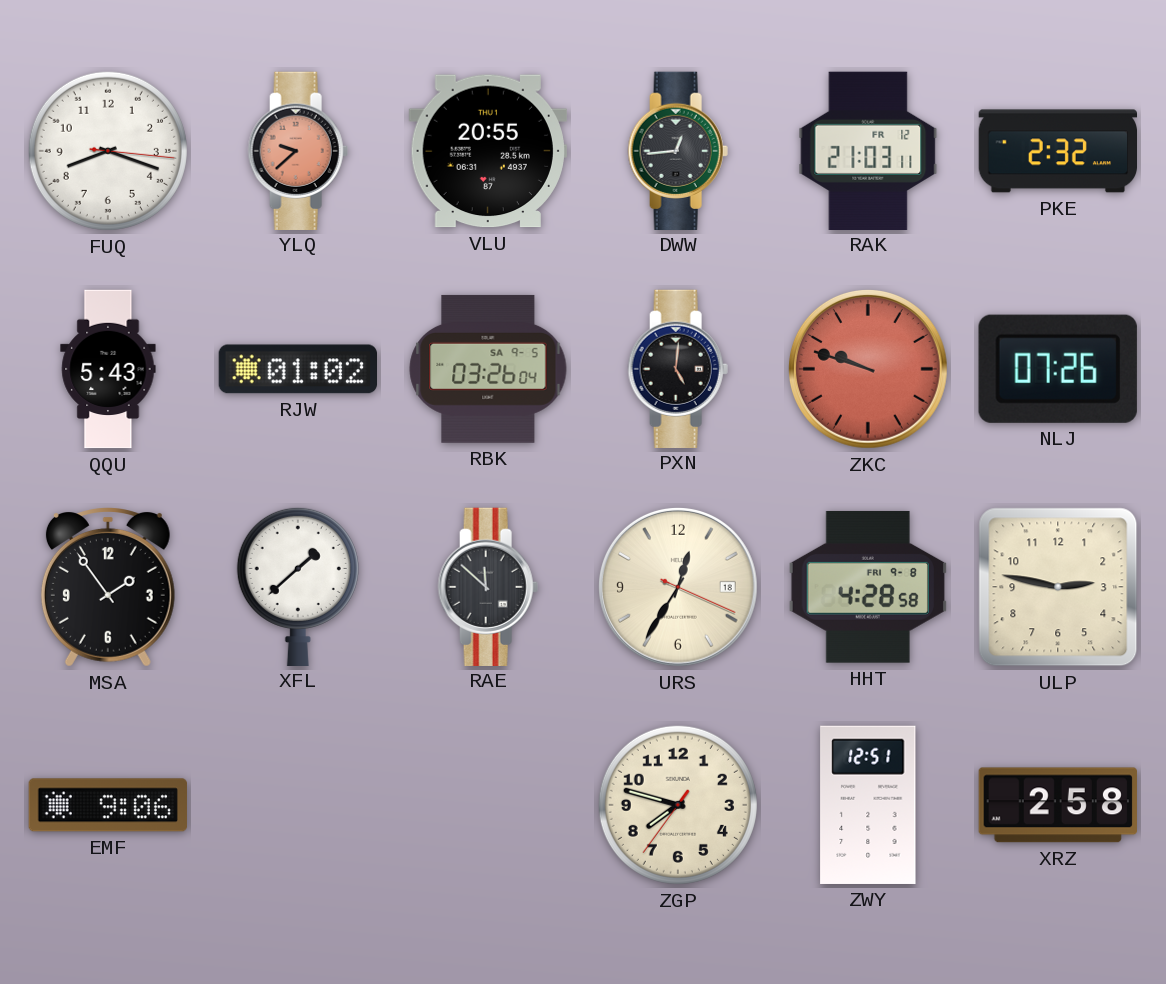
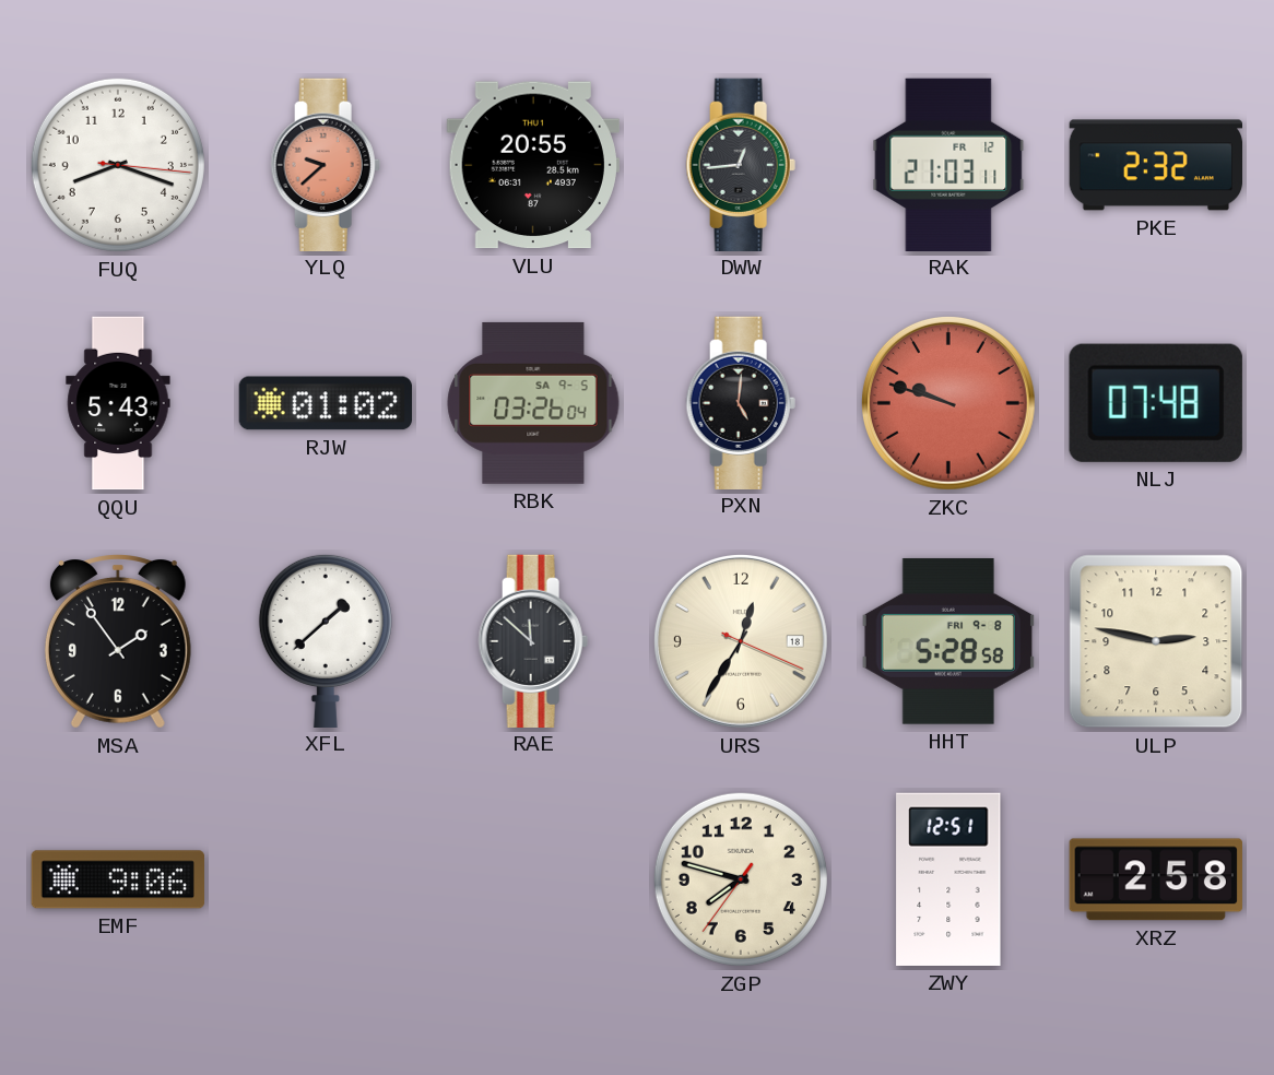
NLJ: 07:26 -> 07:48
HHT: 4:28 -> 5:28
